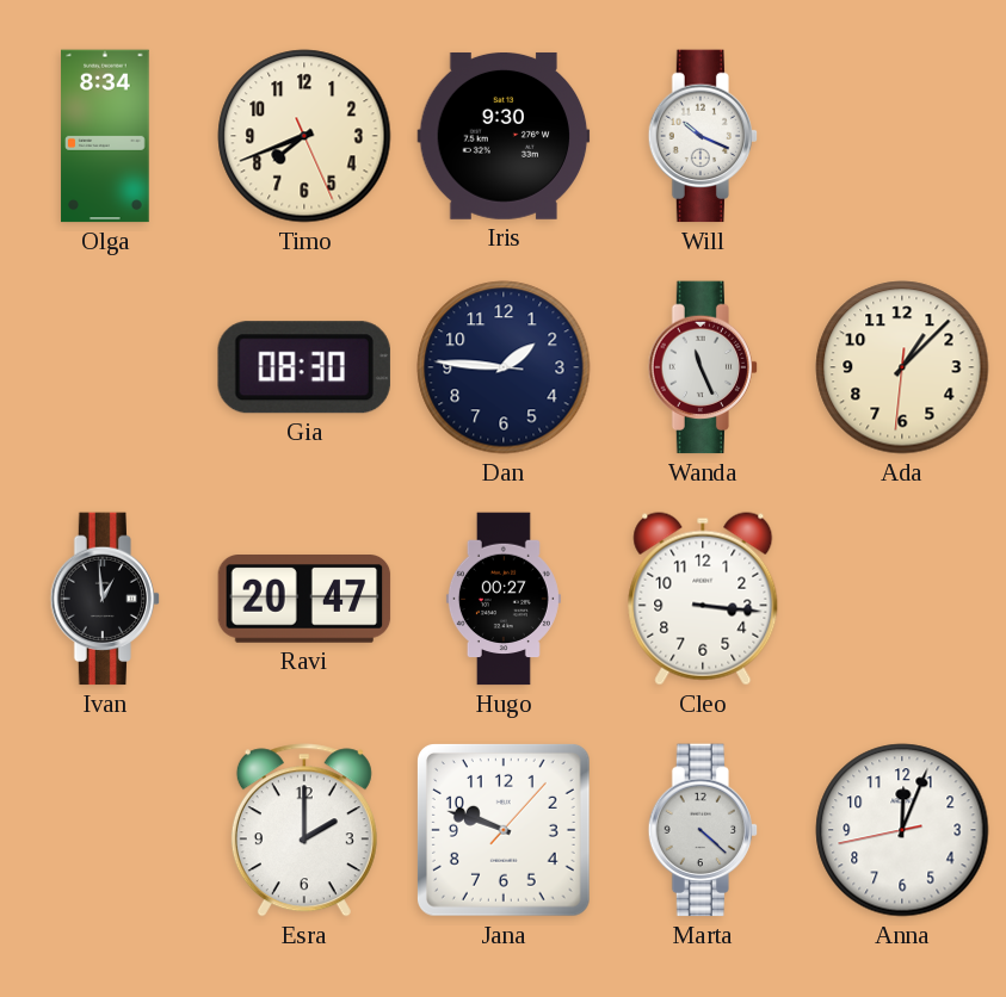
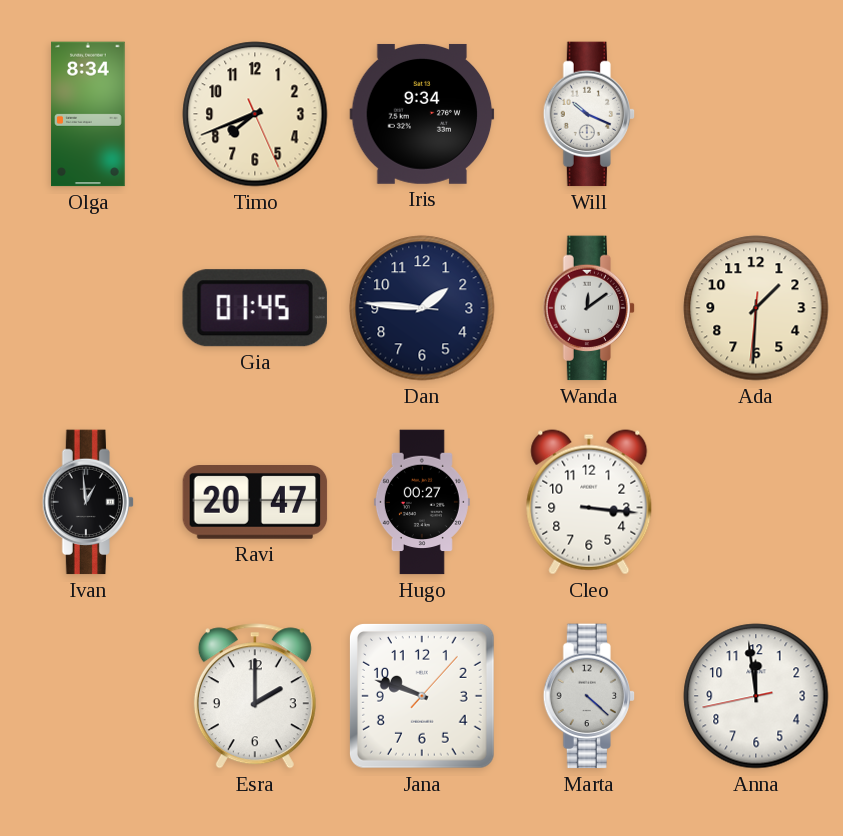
Iris: 9:30 -> 9:34
Gia: 08:30 -> 01:45
Wanda: 11:26 -> 12:09
Ada: 1:07 -> 1:30
Anna: 12:03 -> 11:58
